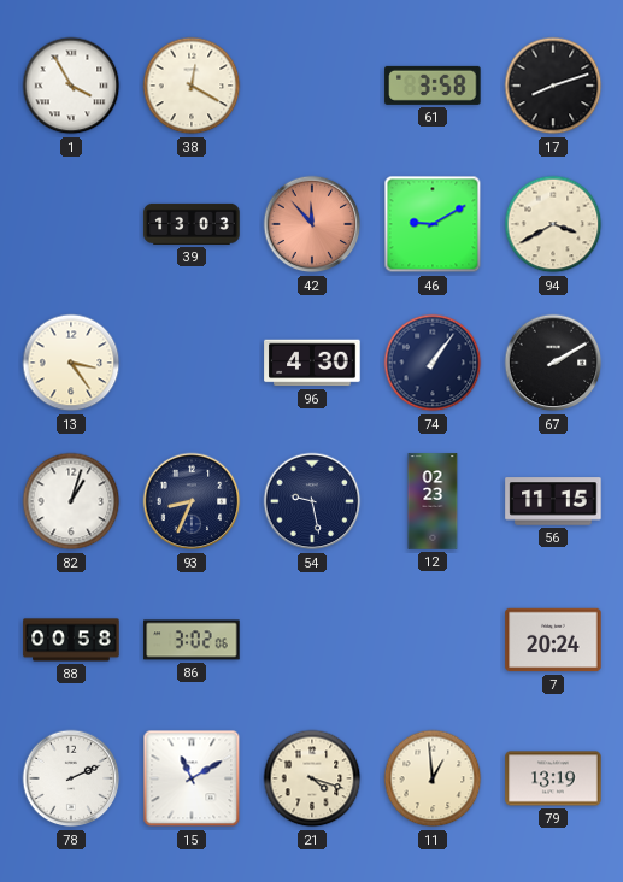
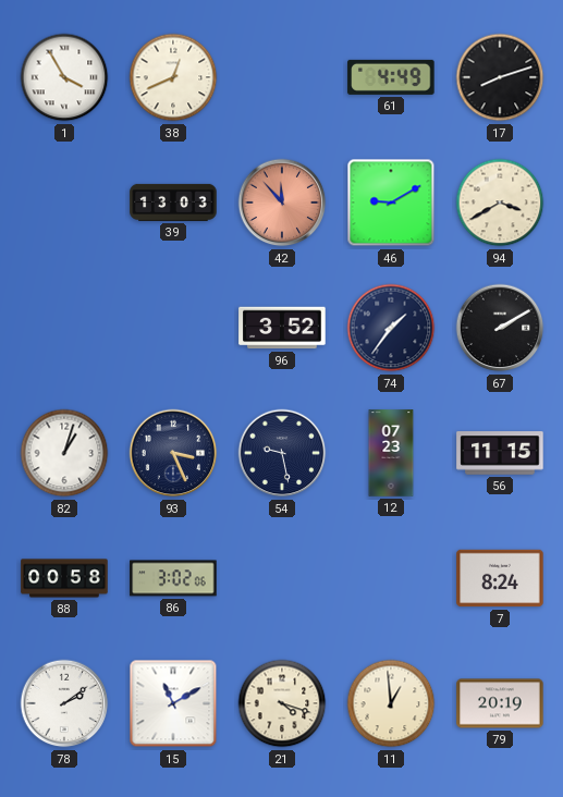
38: 12:20 -> 12:41
61: 3:58 -> 4:49
13: 3:24 -> none
96: 4:30 -> 3:52
74: 1:06 -> 1:36
93: 8:34 -> 3:26
12: 02:23 -> 07:23
7: 20:24 -> 8:24
78: 2:11 -> 2:09
79: 13:19 -> 20:19
